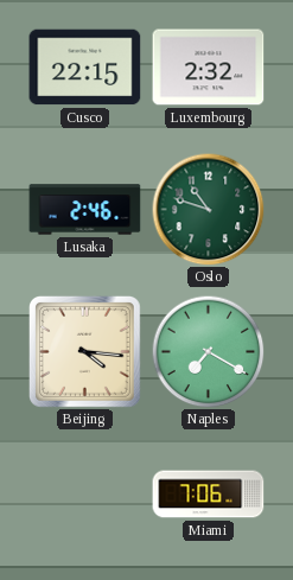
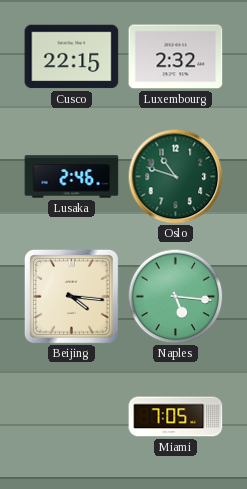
Naples: 7:20 -> 5:16
Miami: 7:06 -> 7:05
